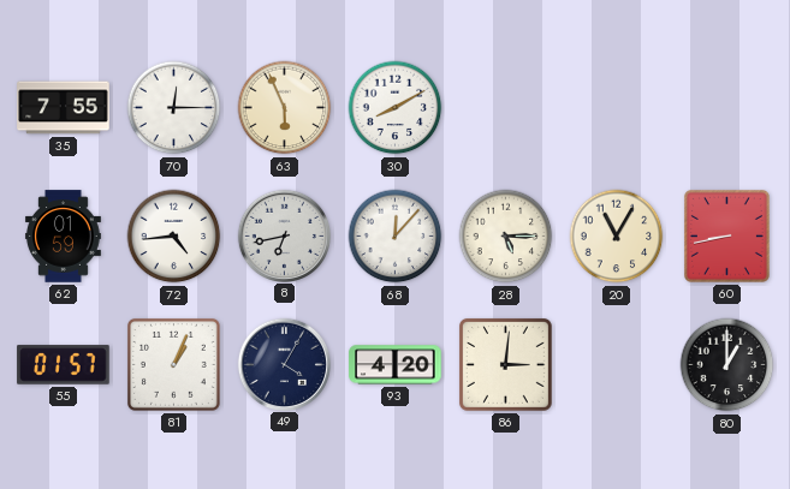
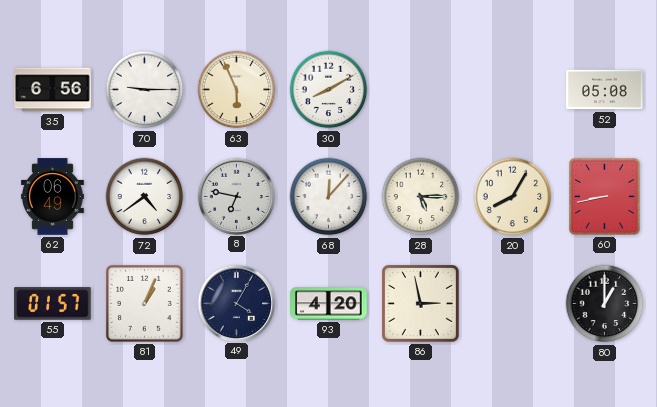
35: 7:55 -> 6:56
70: 12:15 -> 9:15
52: none -> 05:08
62: 01:59 -> 06:49
72: 4:44 -> 4:39
8: 6:43 -> 6:47
20: 11:05 -> 8:05
86: 3:01 -> 2:58
